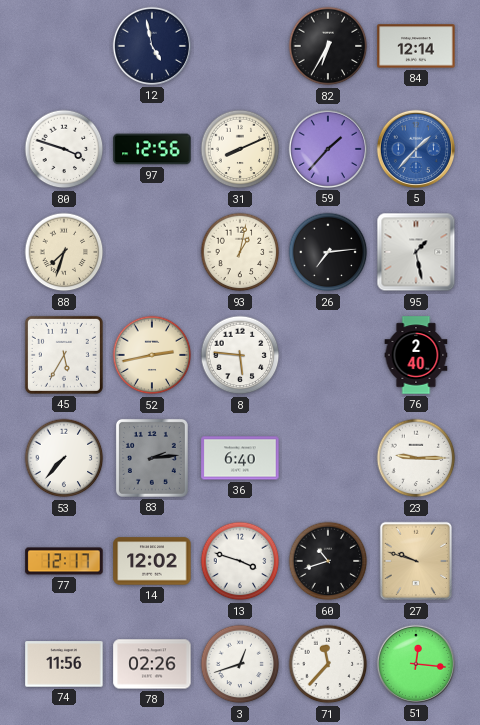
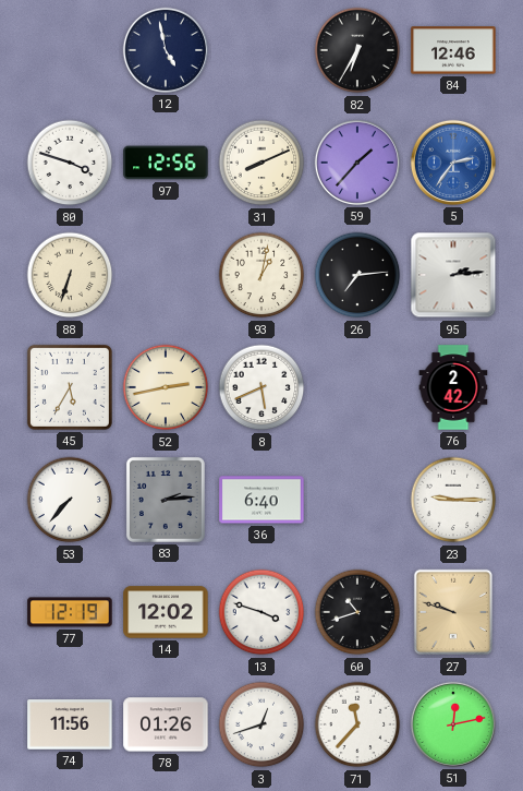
84: 12:14 -> 12:46
5: 1:37 -> 2:36
88: 7:33 -> 6:33
95: 1:28 -> 2:14
8: 5:46 -> 5:41
76: 2:40 -> 2:42
77: 12:17 -> 12:19
78: 02:26 -> 01:26
51: 12:16 -> 12:13
